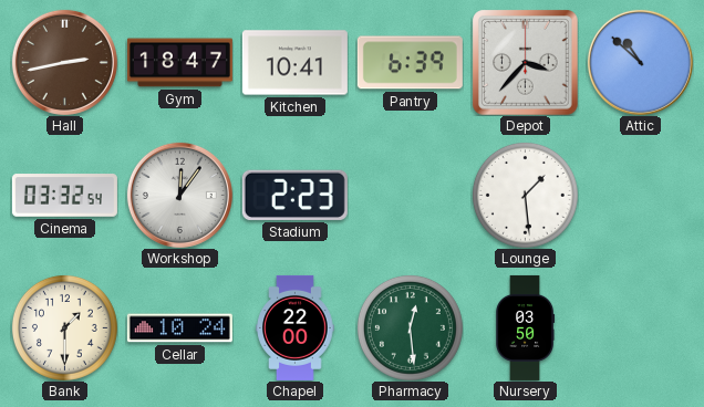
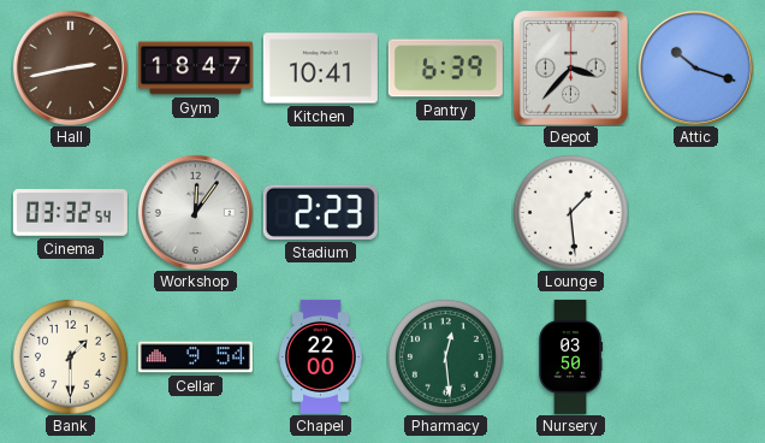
Attic: 10:52 -> 10:18
Cellar: 10:24 -> 9:54
